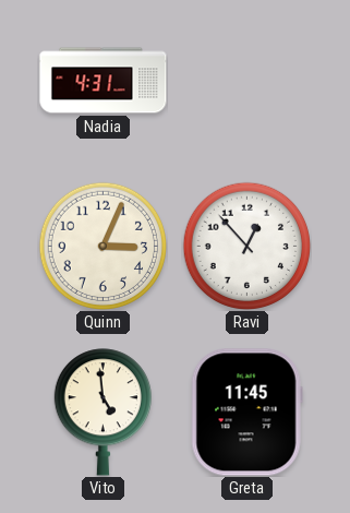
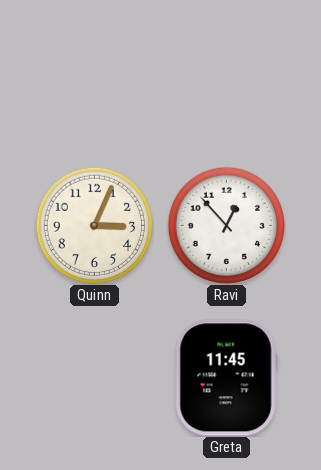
Nadia: 4:31 -> none
Vito: 4:59 -> none
